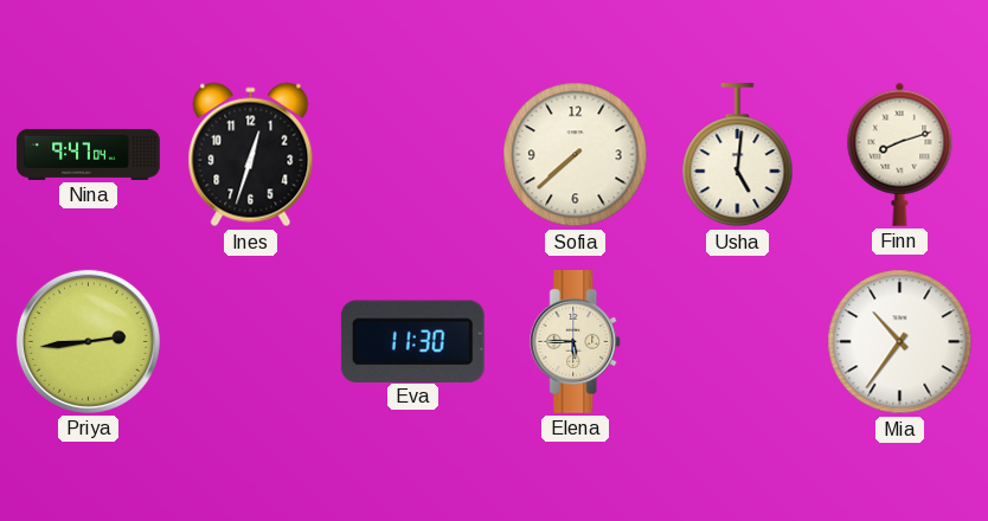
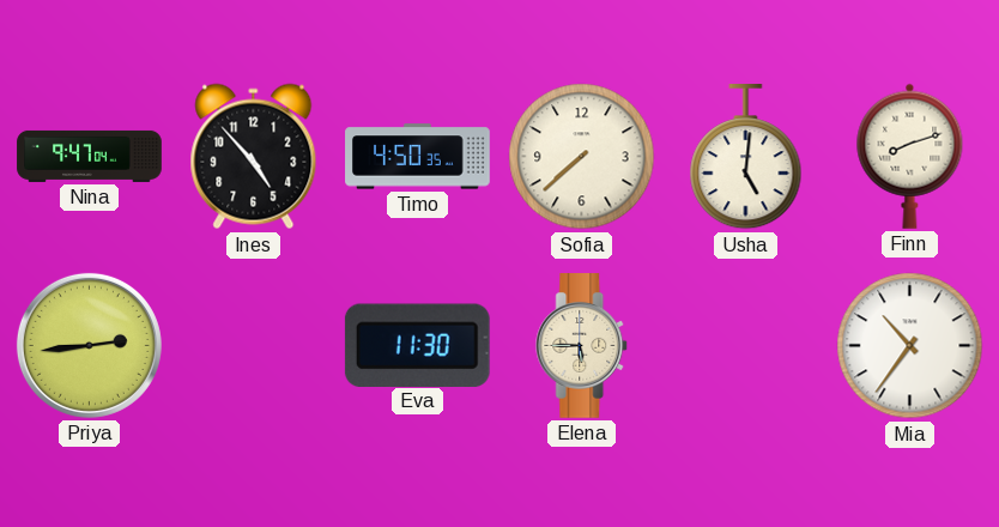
Ines: 12:33 -> 4:53
Timo: none -> 4:50
